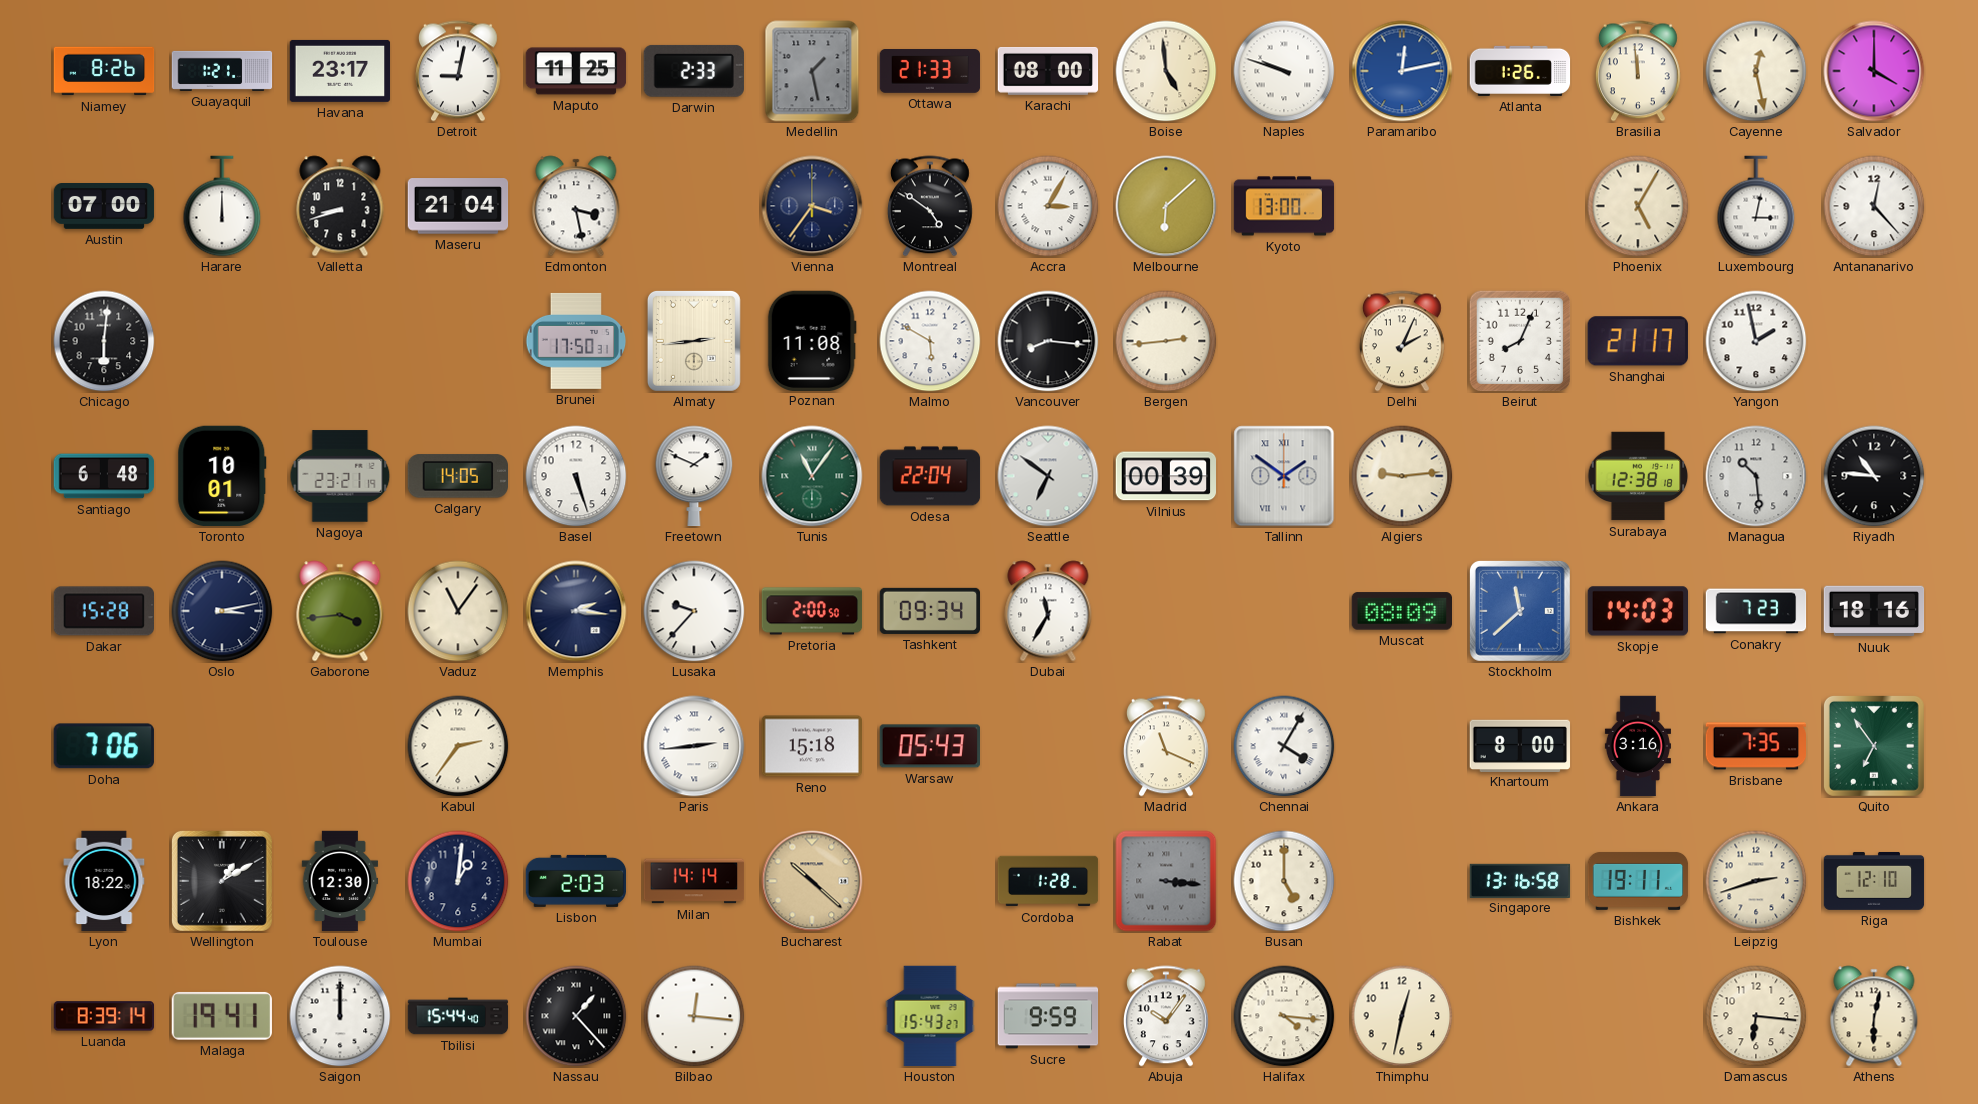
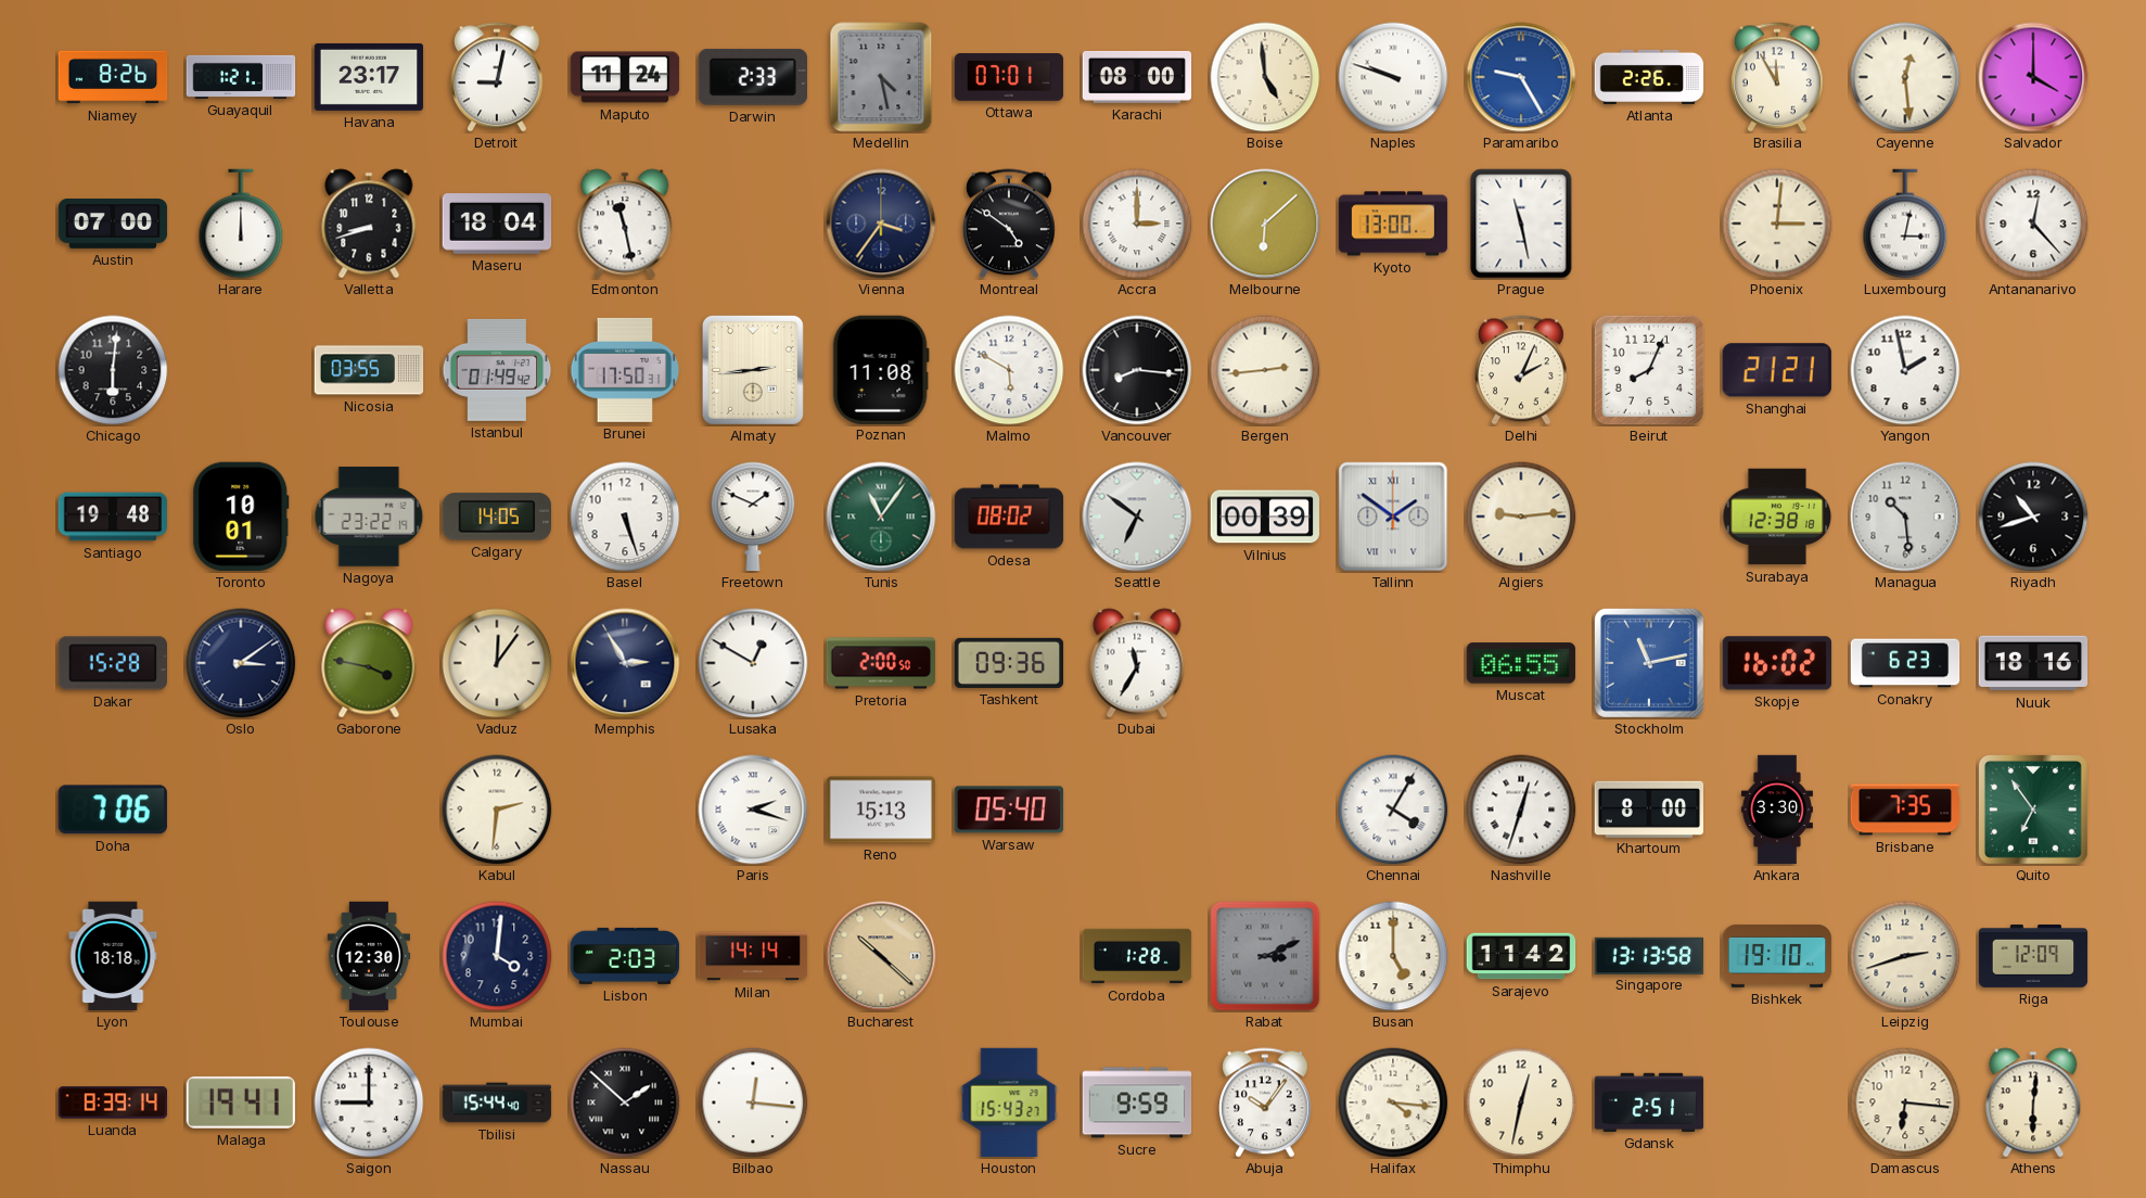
Maputo: 11:25 -> 11:24
Medellin: 1:28 -> 4:28
Ottawa: 21:33 -> 07:01
Paramaribo: 12:13 -> 9:25
Atlanta: 1:26 -> 2:26
Brasilia: 11:59 -> 11:55
Cayenne: 12:28 -> 12:29
Maseru: 21:04 -> 18:04
Edmonton: 3:28 -> 11:28
Accra: 3:05 -> 3:00
Prague: none -> 11:28
Phoenix: 5:05 -> 3:01
Nicosia: none -> 03:55
Istanbul: none -> 01:49
Shanghai: 21:17 -> 21:21
Santiago: 6:48 -> 19:48
Nagoya: 23:21 -> 23:22
Odesa: 22:04 -> 08:02
Riyadh: 10:46 -> 10:42
Oslo: 3:13 -> 3:09
Gaborone: 3:44 -> 3:47
Vaduz: 11:06 -> 12:06
Memphis: 2:16 -> 2:55
Lusaka: 9:37 -> 12:50
Tashkent: 09:34 -> 09:36
Muscat: 08:09 -> 06:55
Stockholm: 11:38 -> 11:13
Skopje: 14:03 -> 16:02
Conakry: 7:23 -> 6:23
Kabul: 2:36 -> 2:31
Paris: 2:44 -> 2:18
Reno: 15:18 -> 15:13
Warsaw: 05:43 -> 05:40
Madrid: 11:19 -> none
Nashville: none -> 12:33
Ankara: 3:16 -> 3:30
Lyon: 18:22 -> 18:18
Wellington: 1:10 -> none
Mumbai: 1:01 -> 4:01
Rabat: 3:16 -> 3:11
Sarajevo: none -> 11:42
Singapore: 13:16 -> 13:13
Bishkek: 19:11 -> 19:10
Riga: 12:10 -> 12:09
Saigon: 12:00 -> 9:00
Nassau: 1:23 -> 1:52
Gdansk: none -> 2:51
Athens: 6:02 -> 6:01
